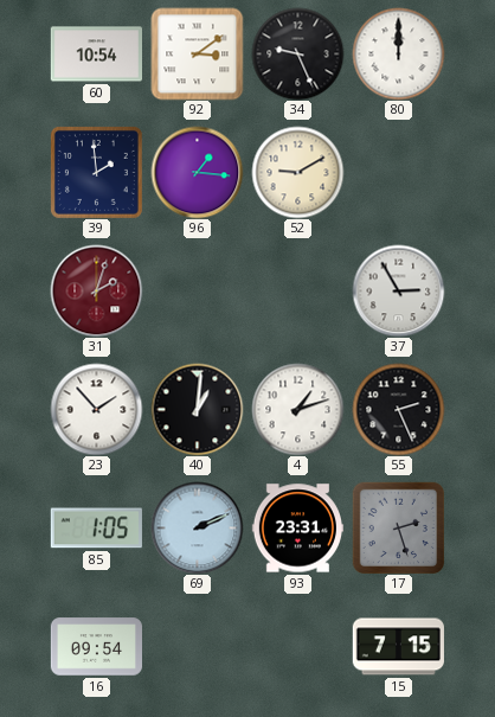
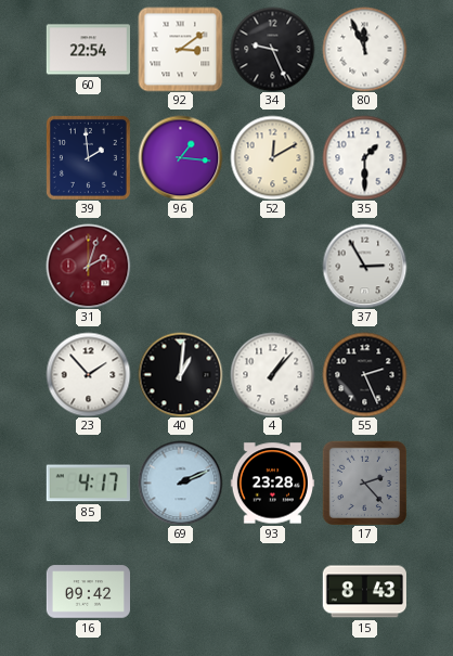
60: 10:54 -> 22:54
80: 12:00 -> 11:56
52: 9:10 -> 12:10
35: none -> 1:30
4: 1:12 -> 1:07
85: 1:05 -> 4:17
93: 23:31 -> 23:28
17: 2:27 -> 2:23
16: 09:54 -> 09:42
15: 7:15 -> 8:43
